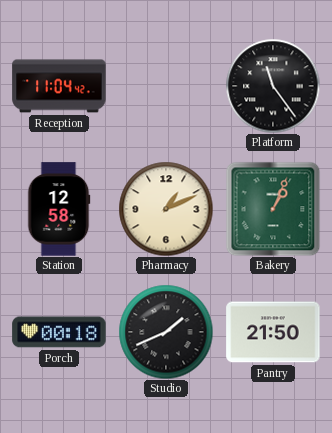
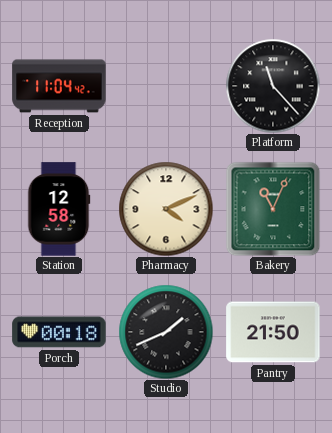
Platform: 11:24 -> 11:23
Pharmacy: 1:11 -> 4:11
Bakery: 1:04 -> 11:04
